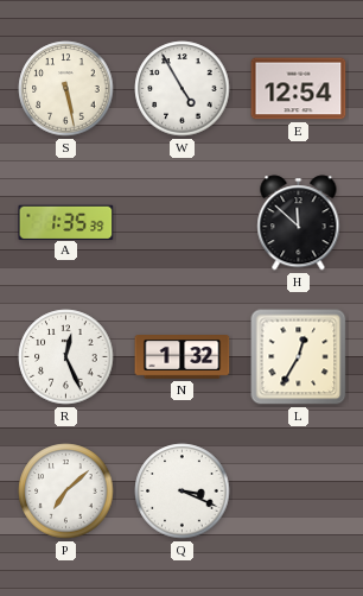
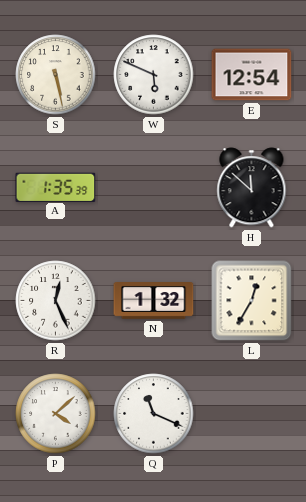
W: 4:55 -> 5:49
P: 7:08 -> 4:08
Q: 3:19 -> 11:19
